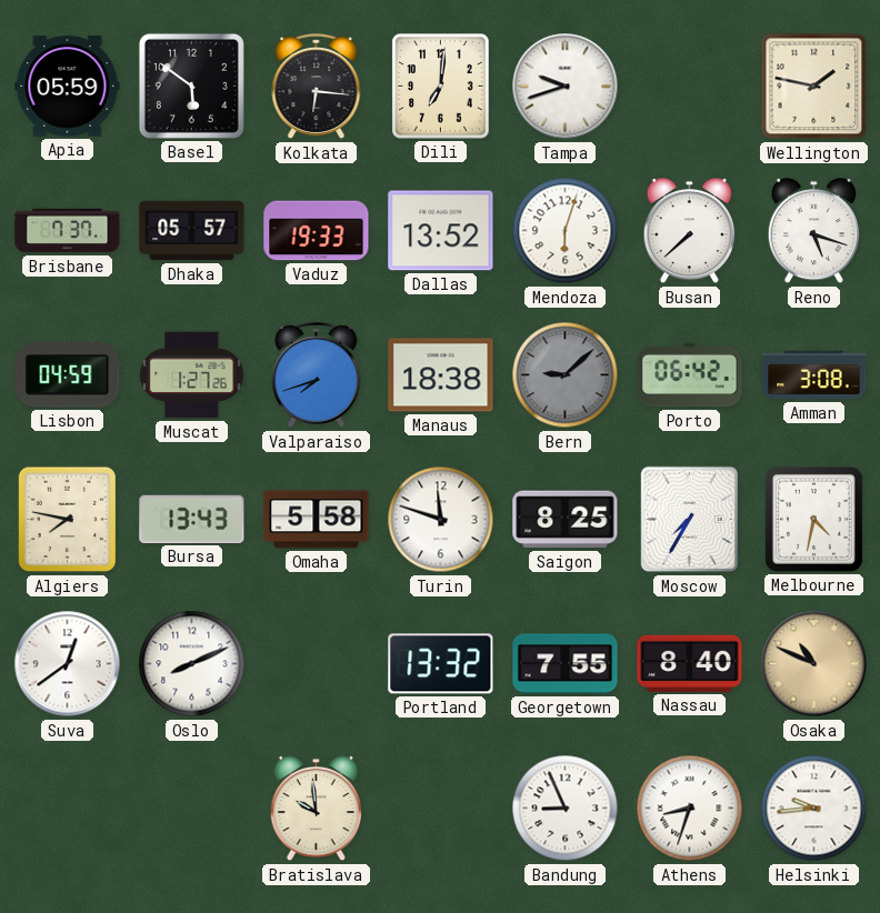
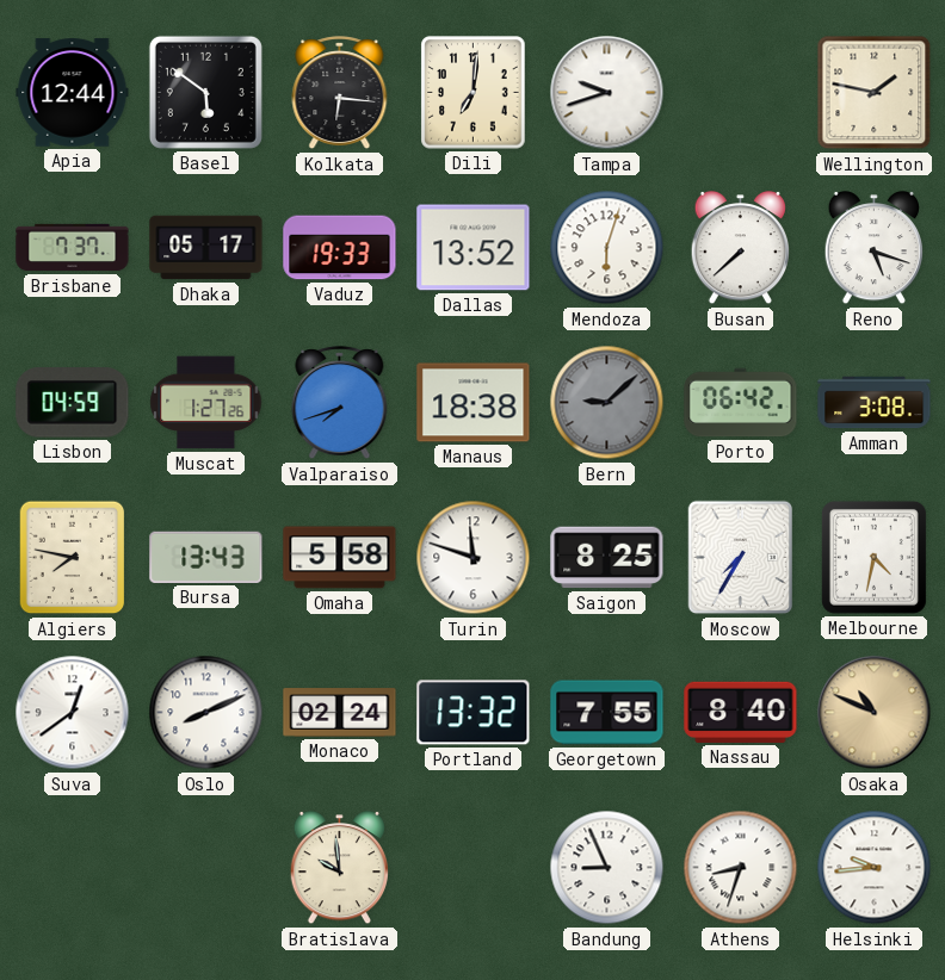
Apia: 05:59 -> 12:44
Dhaka: 05:57 -> 05:17
Monaco: none -> 02:24
